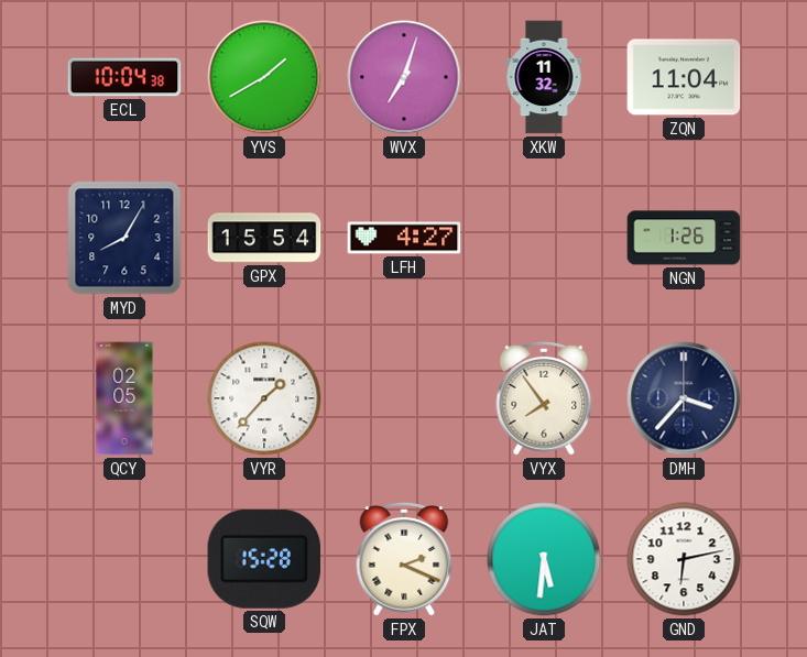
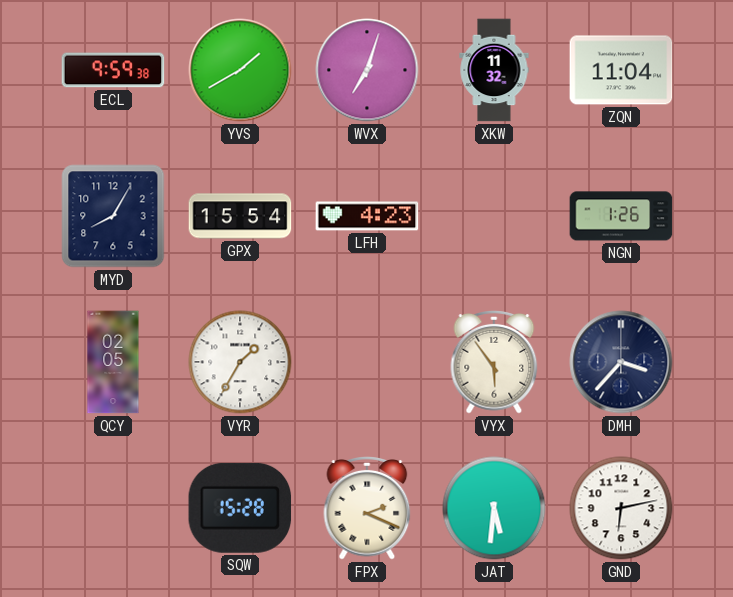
ECL: 10:04 -> 9:59
LFH: 4:27 -> 4:23
VYR: 1:37 -> 1:35
VYX: 7:54 -> 5:54
